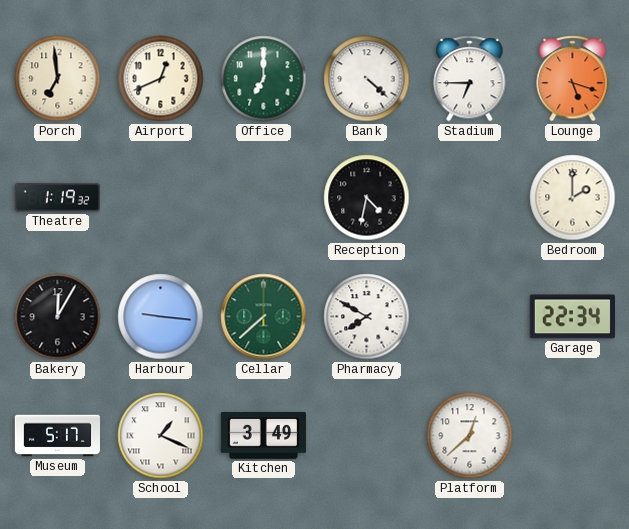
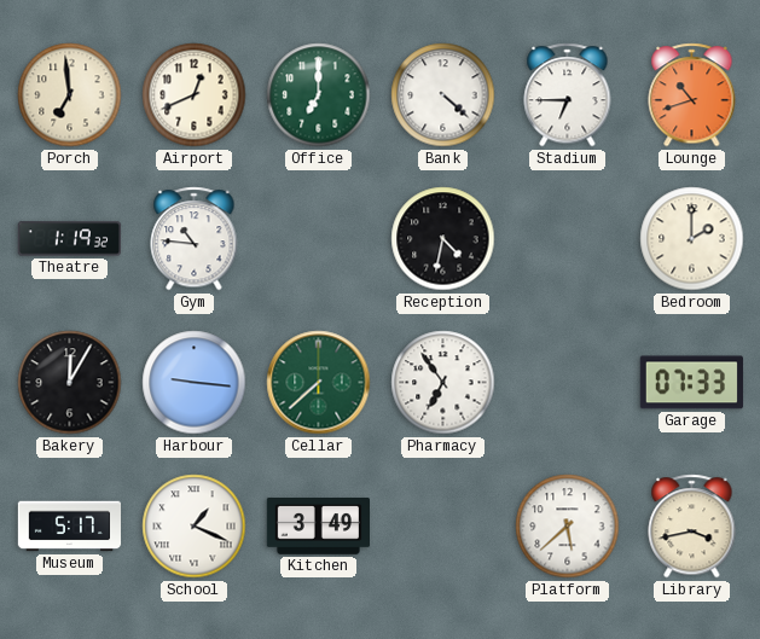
Lounge: 5:18 -> 10:42
Gym: none -> 10:46
Pharmacy: 7:50 -> 6:54
Garage: 22:34 -> 07:33
Platform: 12:38 -> 5:38
Library: none -> 3:43
